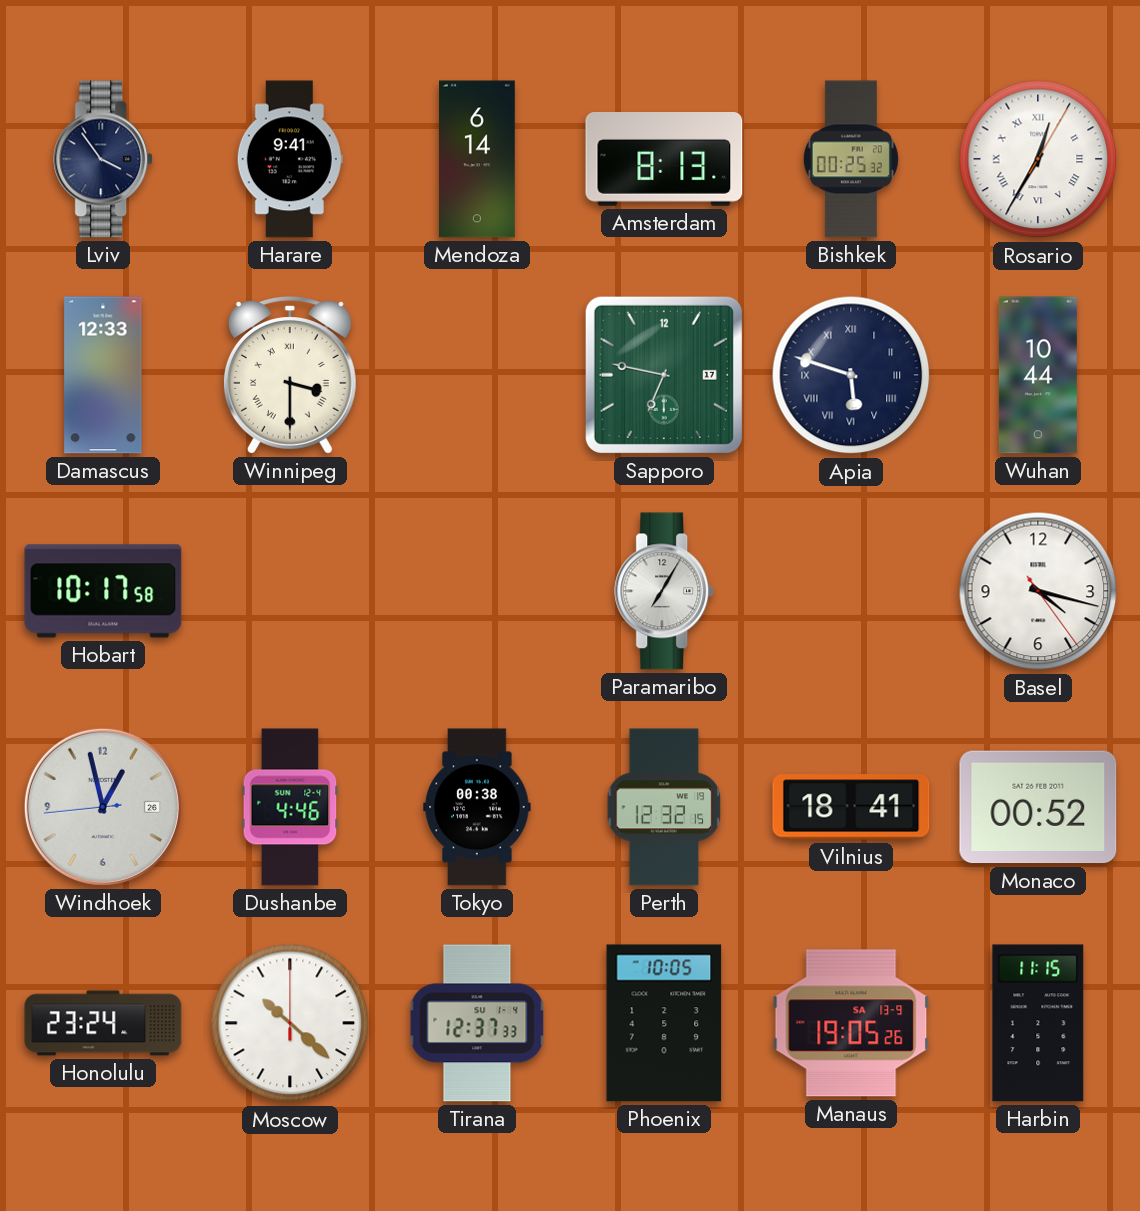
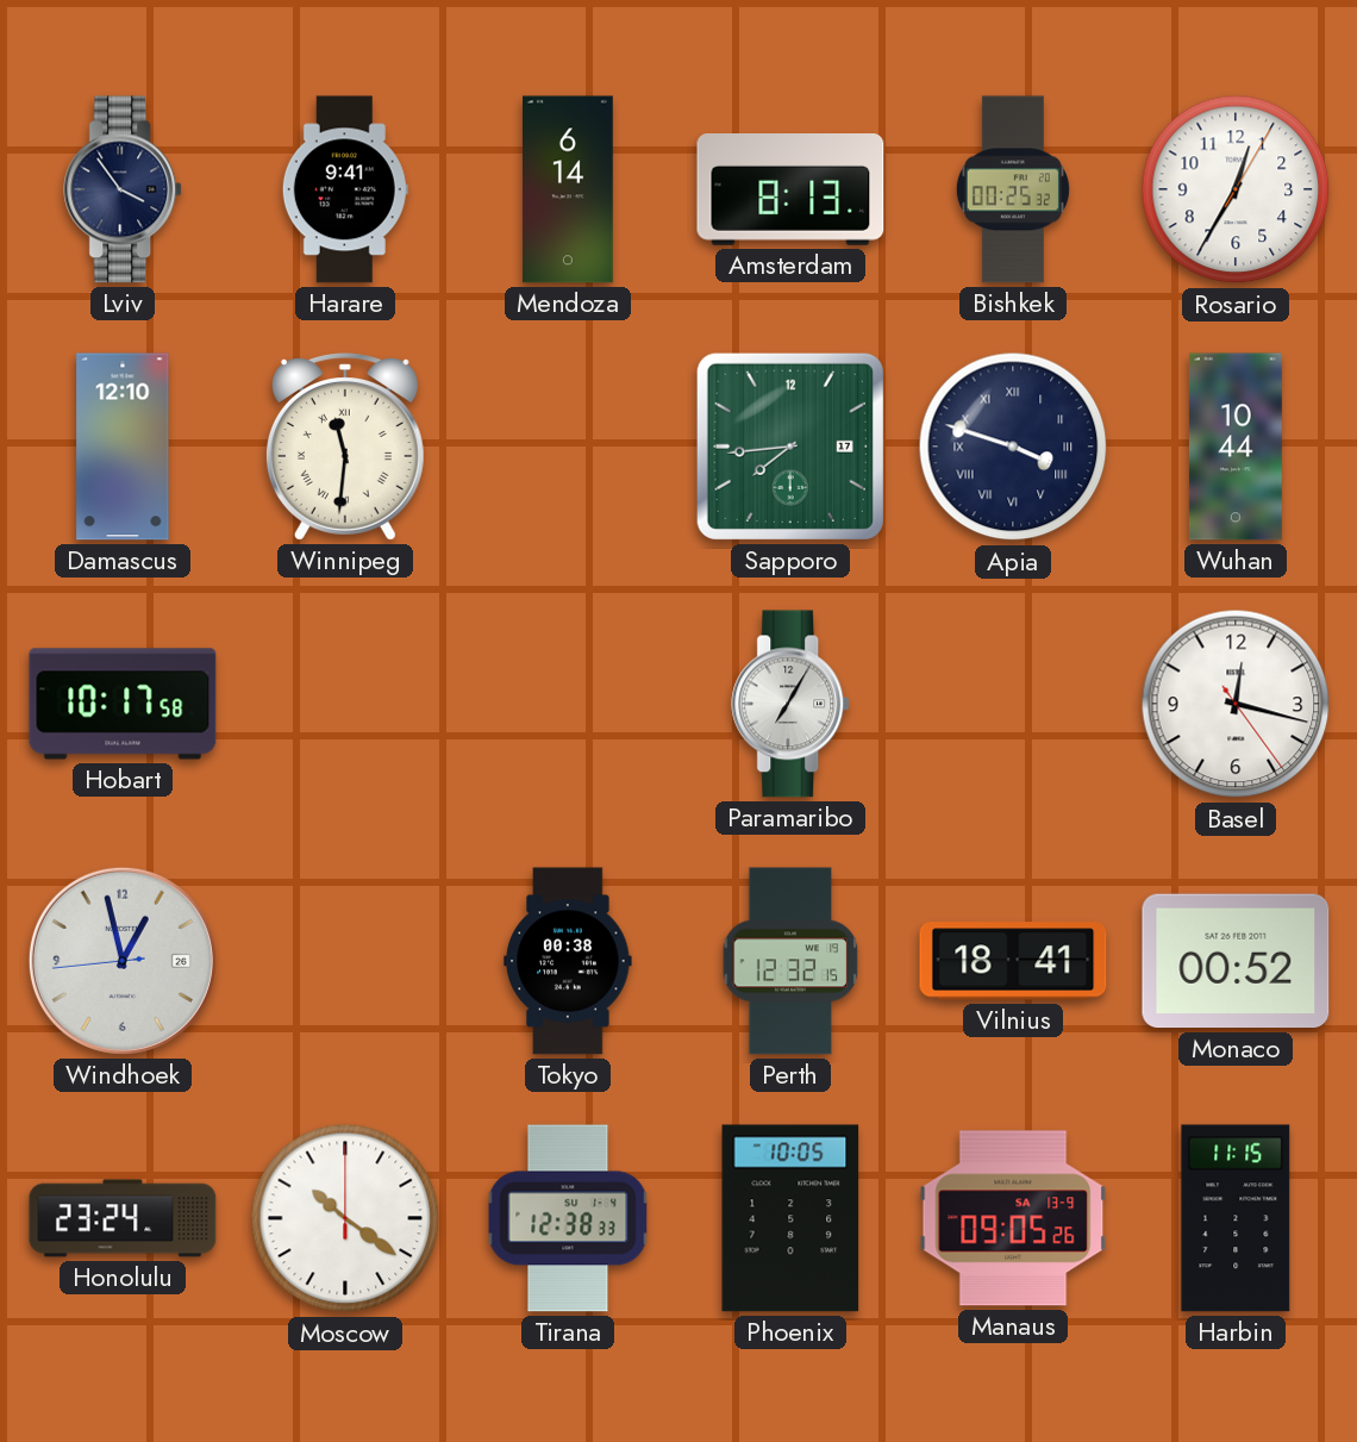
Rosario numerals: Roman -> Arabic
Damascus: 12:33 -> 12:10
Winnipeg: 3:30 -> 11:31
Sapporo: 6:47 -> 7:44
Apia: 5:48 -> 3:48
Basel: 4:17 -> 12:17
Dushanbe: 4:46 -> none
Moscow: 10:22 -> 10:21
Tirana: 12:37 -> 12:38
Manaus: 19:05 -> 09:05
